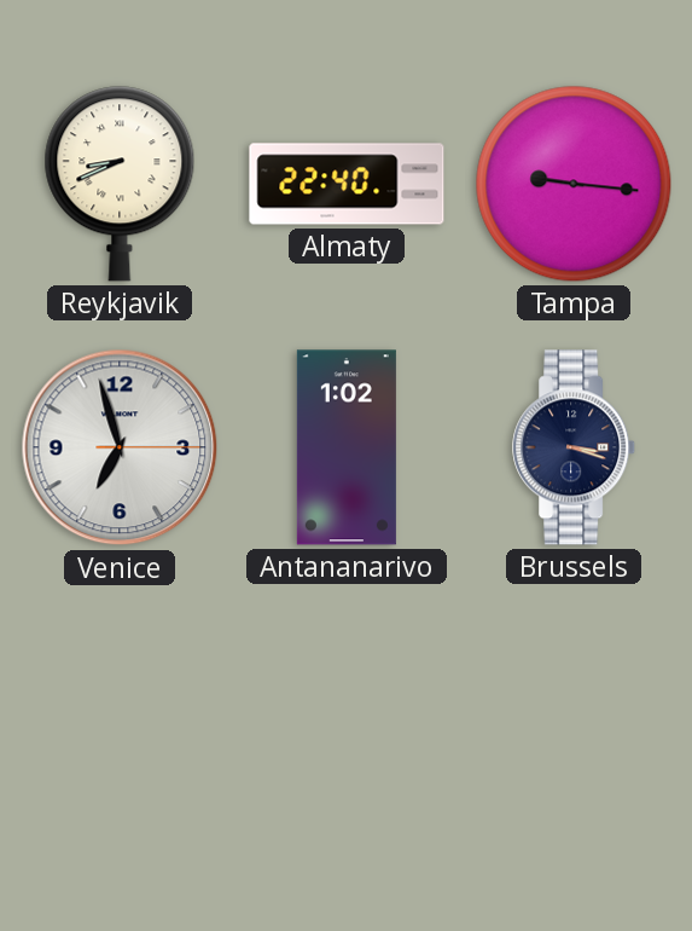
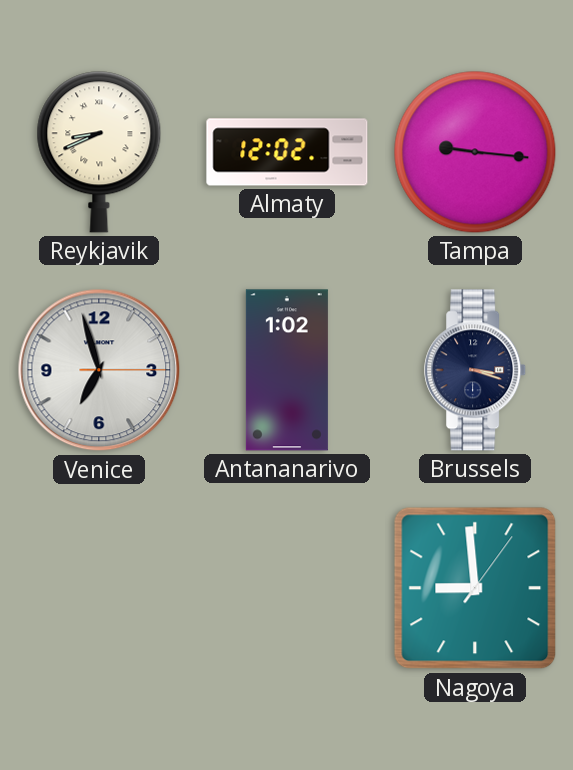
Almaty: 22:40 -> 12:02
Nagoya: none -> 8:59
